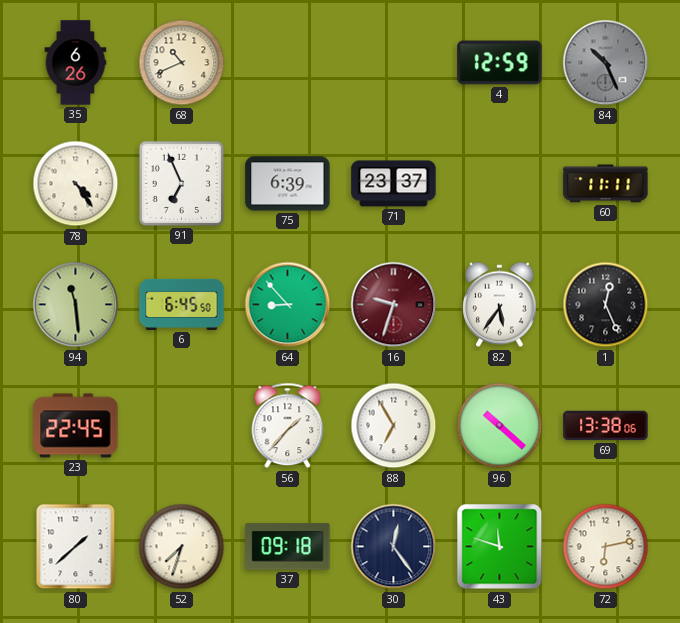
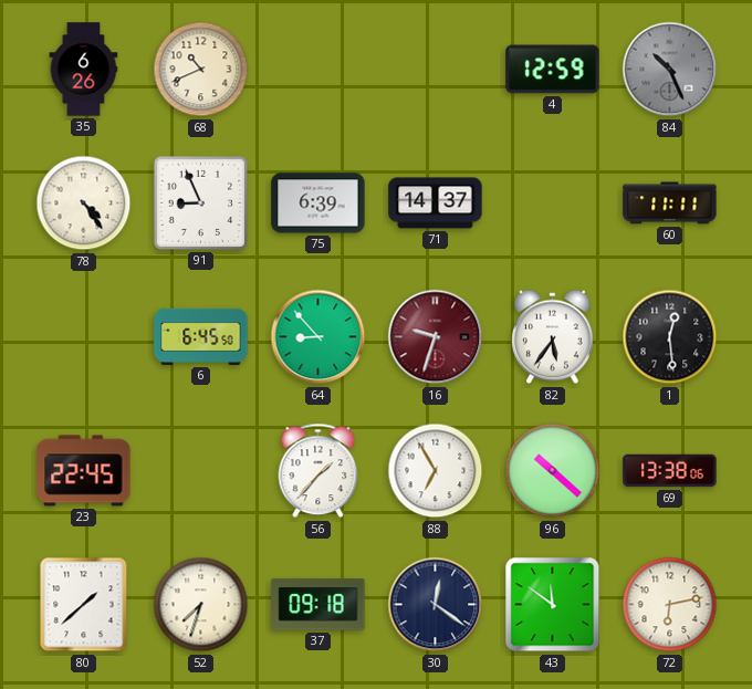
91: 6:56 -> 8:56
71: 23:37 -> 14:37
94: 11:29 -> none
1: 12:26 -> 12:29
30: 12:24 -> 12:21
43: 11:48 -> 11:51
